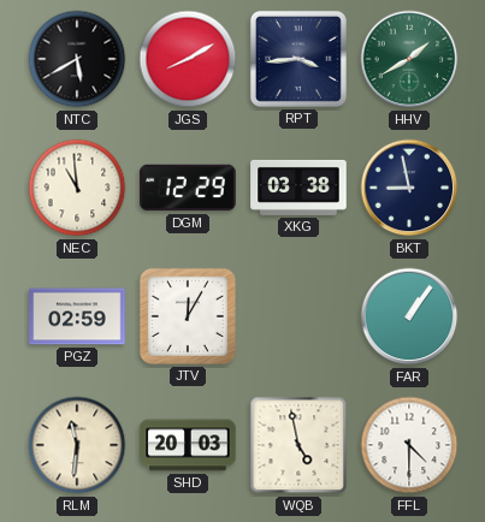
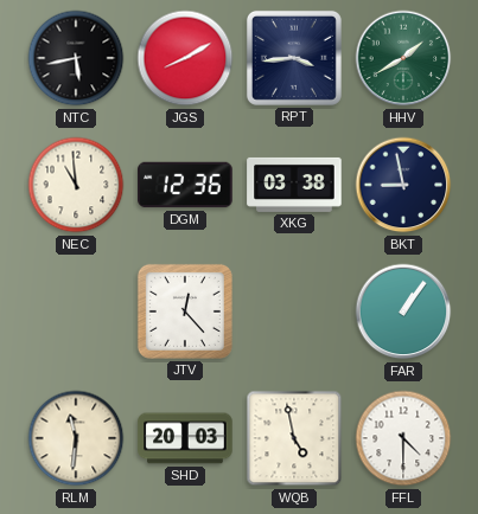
NTC: 5:40 -> 5:43
DGM: 12:29 -> 12:36
PGZ: 02:59 -> none
JTV: 12:05 -> 12:23
